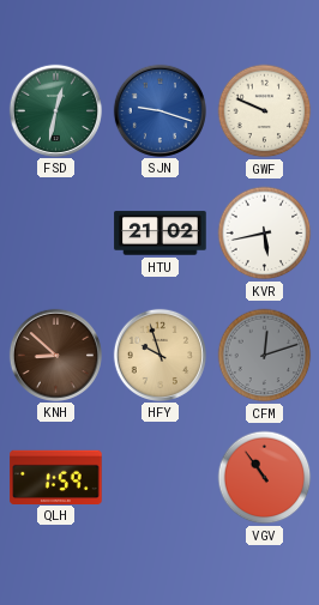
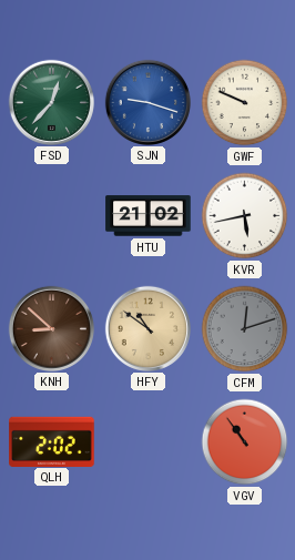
FSD: 12:32 -> 12:37
HFY: 9:57 -> 10:51
QLH: 1:59 -> 2:02
